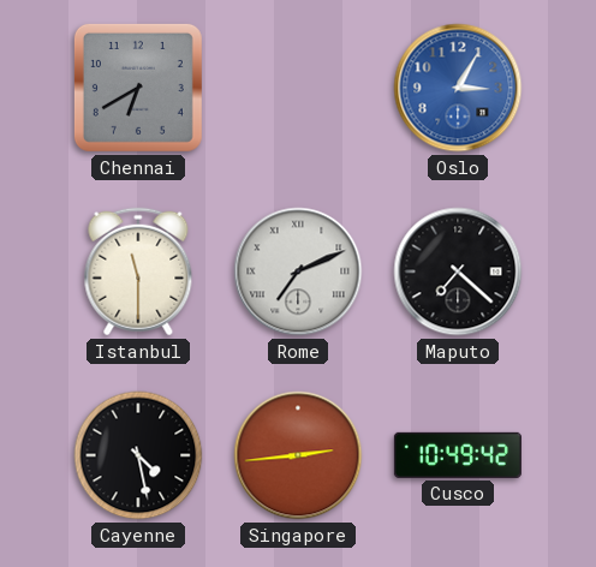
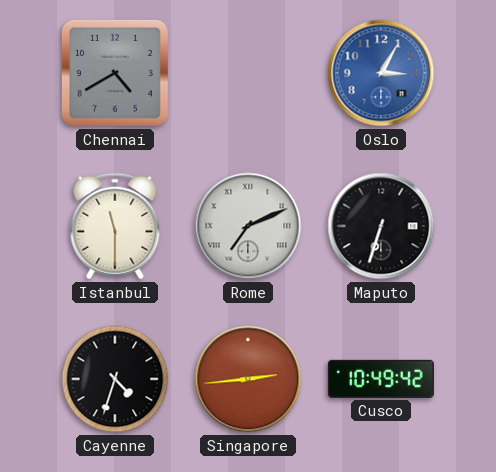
Chennai: 6:40 -> 4:40
Maputo: 7:22 -> 6:33
Cayenne: 4:28 -> 4:33
